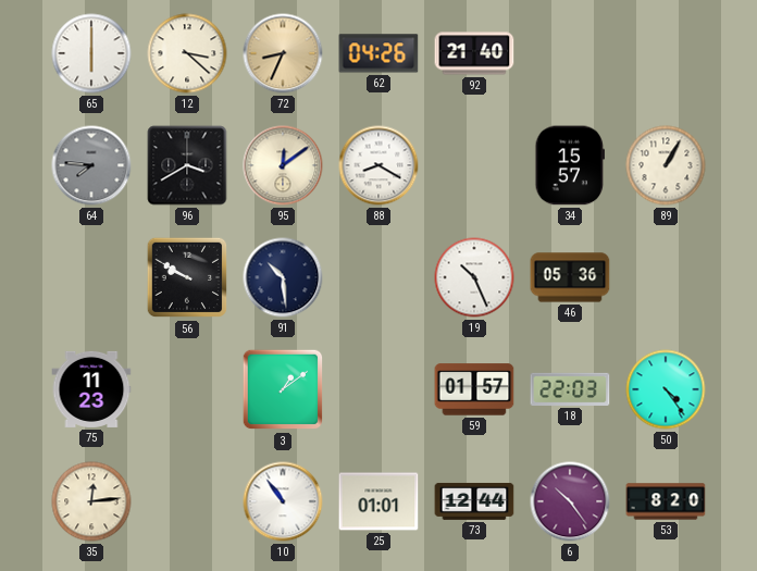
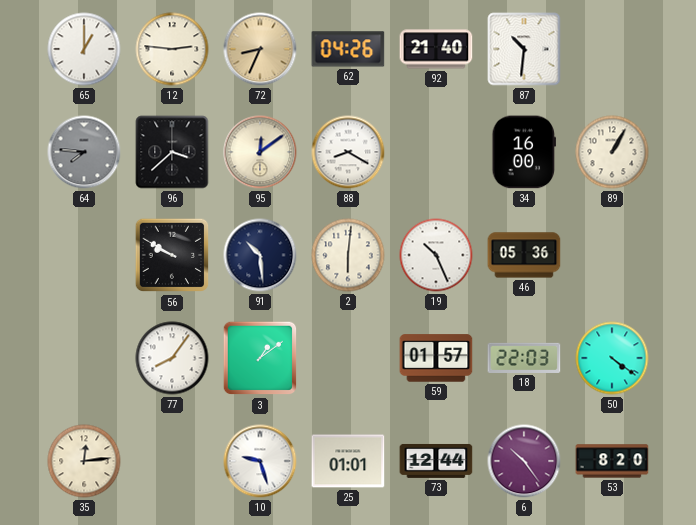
65: 6:00 -> 1:00
12: 3:22 -> 2:46
87: none -> 10:31
96: 3:40 -> 3:38
34: 15:57 -> 16:00
2: none -> 6:01
75: 11:23 -> none
77: none -> 8:06
50: 4:24 -> 4:21
10: 10:54 -> 9:27
